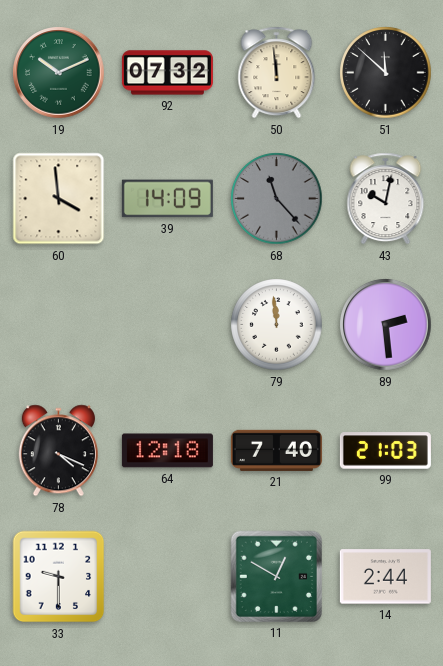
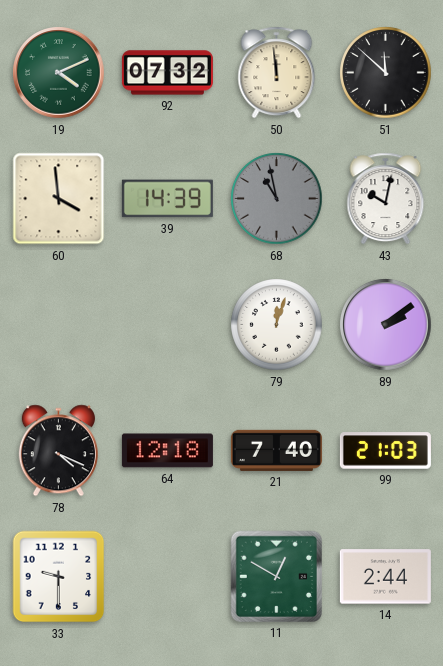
19: 10:11 -> 4:11
39: 14:09 -> 14:39
68: 11:23 -> 10:58
79: 11:59 -> 12:03
89: 2:29 -> 2:09
